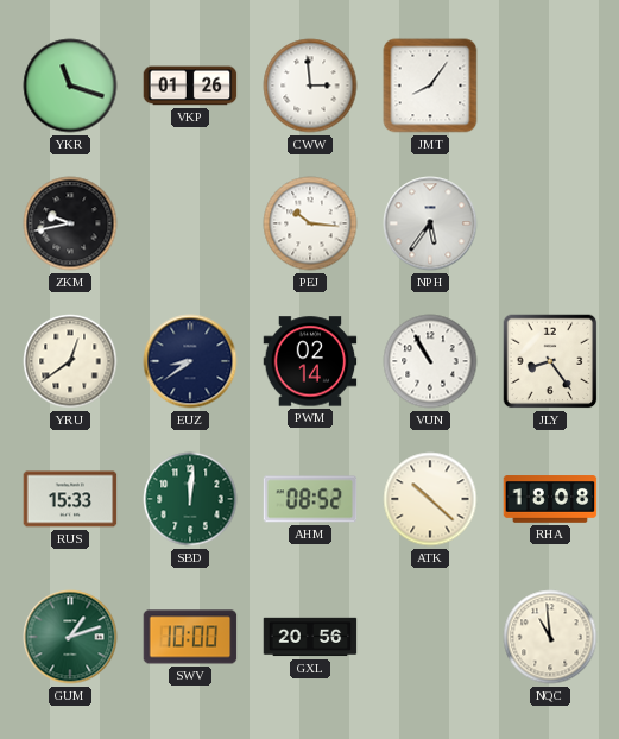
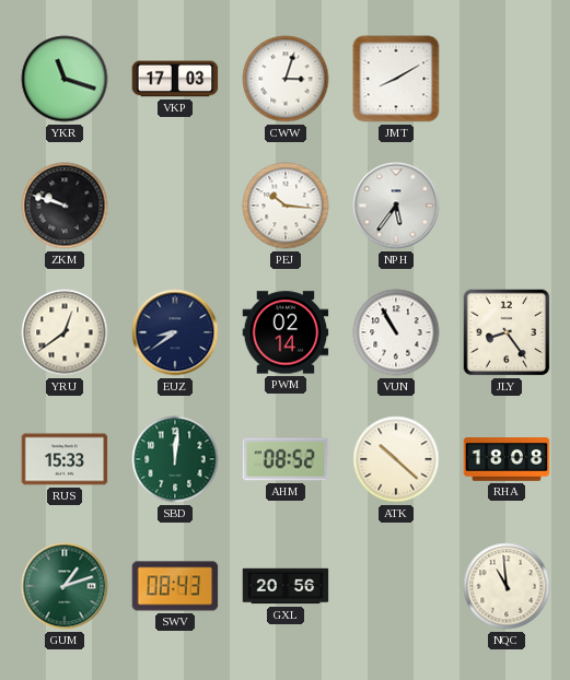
VKP: 01:26 -> 17:03
CWW: 2:59 -> 3:03
JMT: 8:06 -> 8:10
ZKM: 9:43 -> 9:48
SWV: 10:00 -> 08:43
